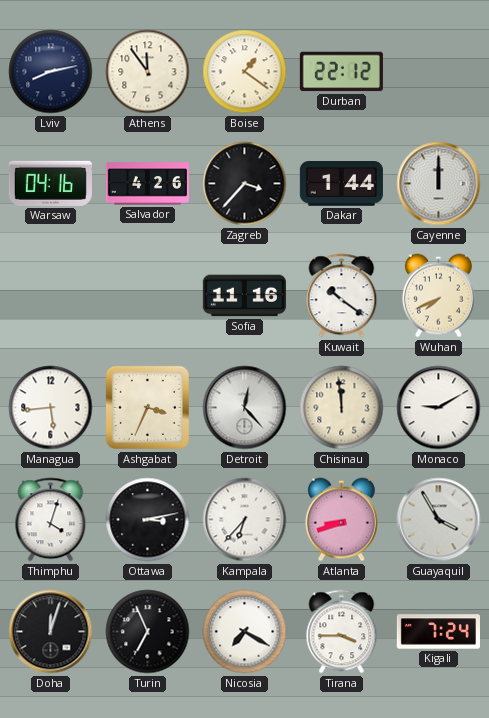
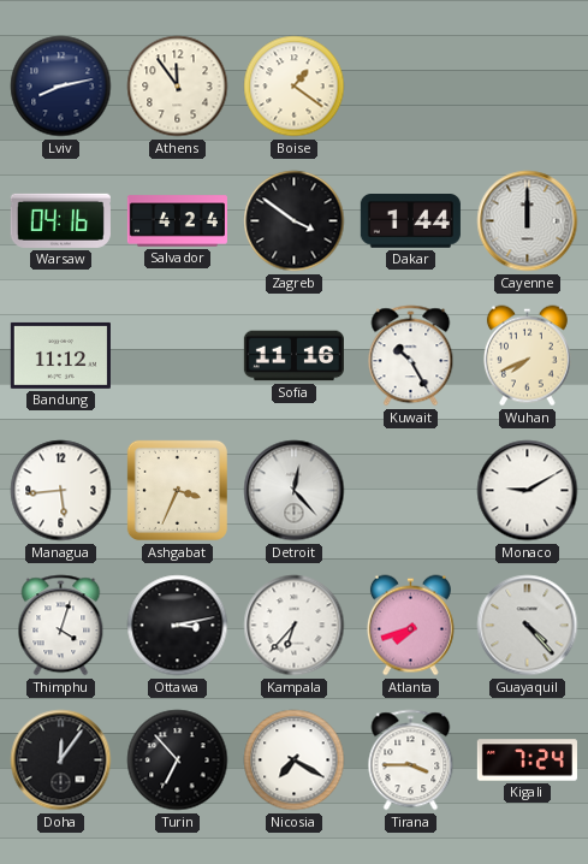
Durban: 22:12 -> none
Salvador: 4:26 -> 4:24
Zagreb: 3:37 -> 3:51
Bandung: none -> 11:12
Kuwait: 10:21 -> 10:25
Chisinau: 11:59 -> none
Atlanta: 8:42 -> 7:42
Guayaquil: 3:55 -> 4:23
Doha: 12:03 -> 12:06
Turin: 6:56 -> 6:53
